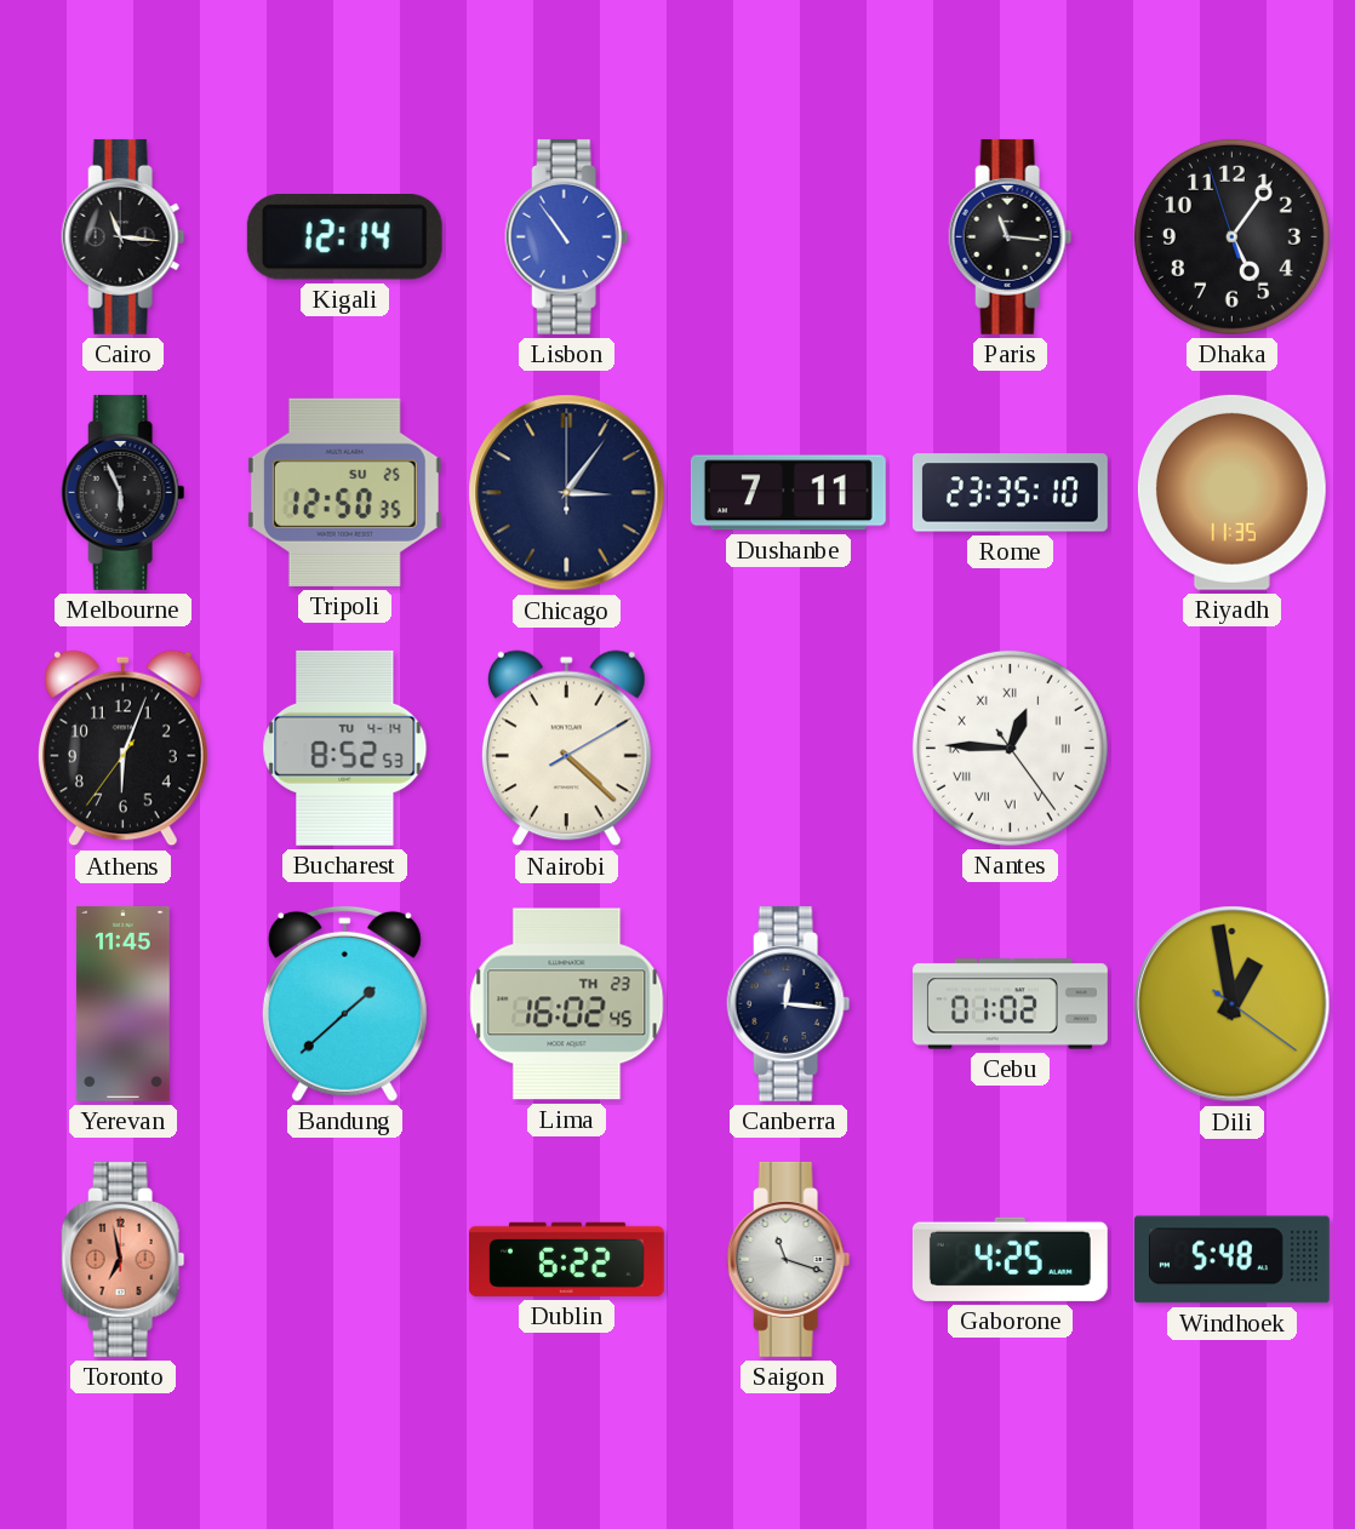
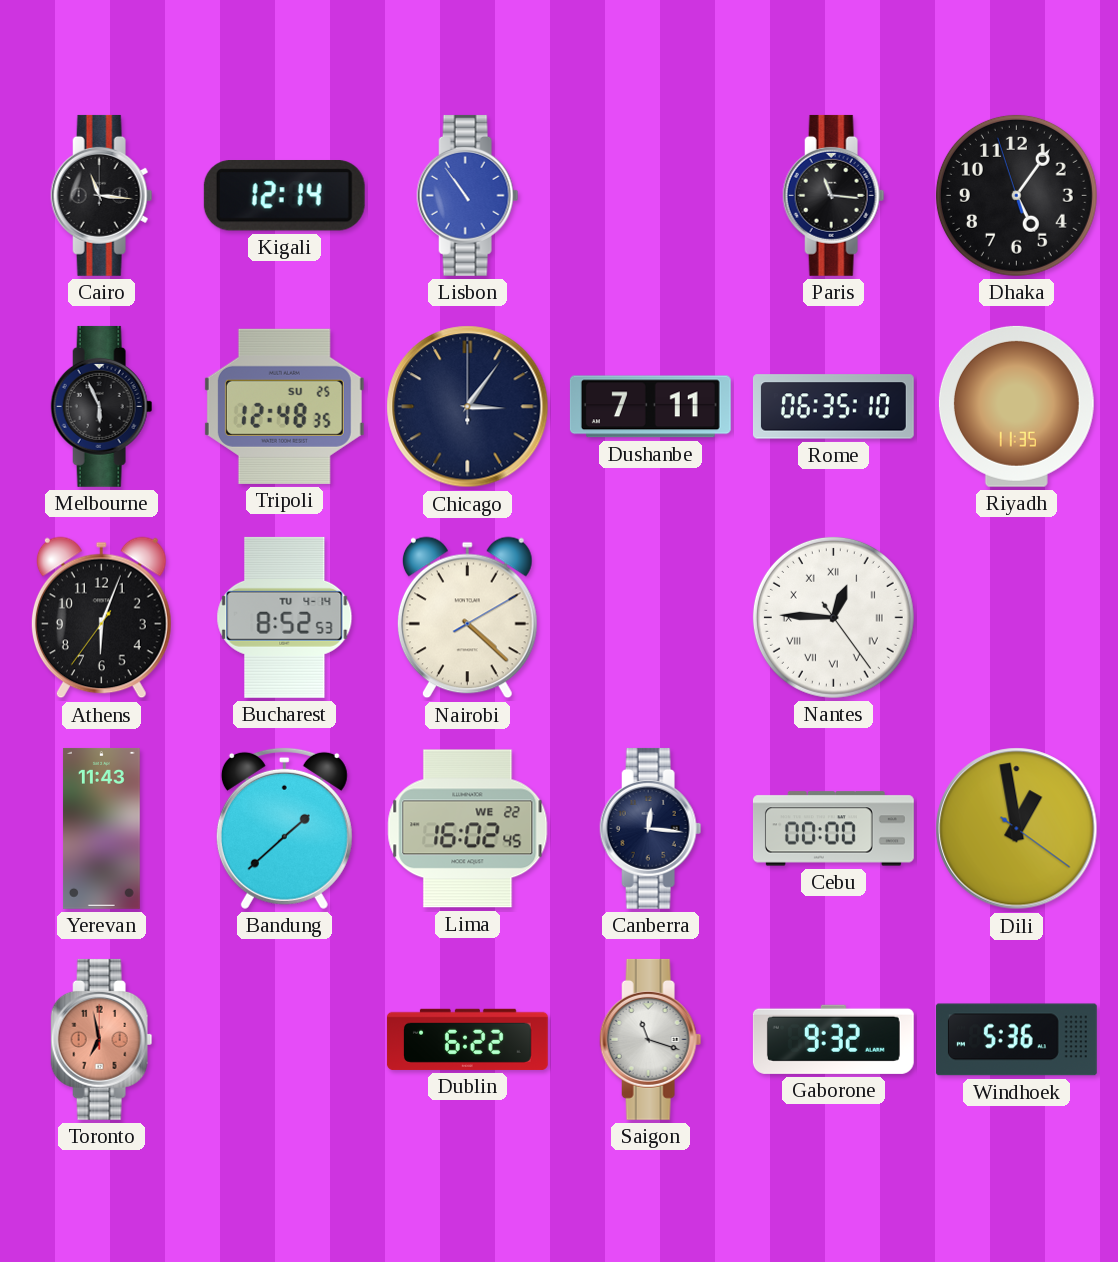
Tripoli: 12:50 -> 12:48
Rome: 23:35 -> 06:35
Yerevan: 11:45 -> 11:43
Lima date: TH 23 -> WE 22
Cebu: 01:02 -> 00:00
Gaborone: 4:25 -> 9:32
Windhoek: 5:48 -> 5:36
